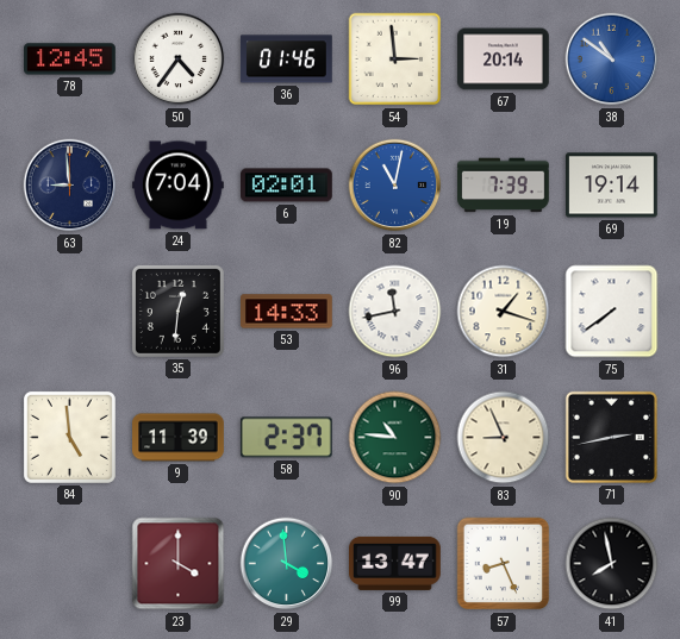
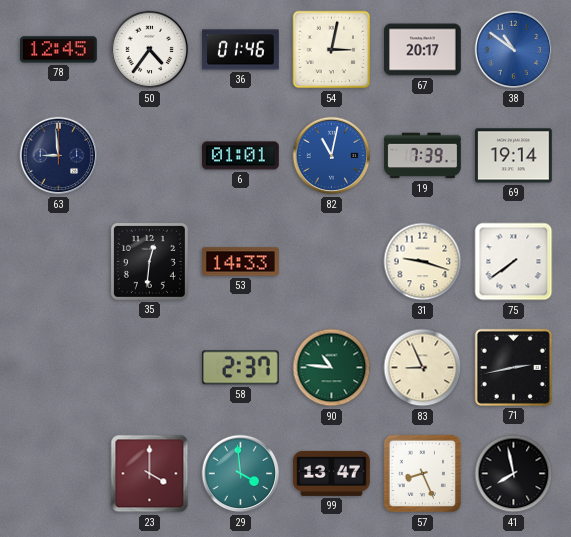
54: 2:59 -> 3:02
67: 20:14 -> 20:17
24: 7:04 -> none
6: 02:01 -> 01:01
96: 11:43 -> none
31: 1:18 -> 9:18
84: 4:59 -> none
9: 11:39 -> none
